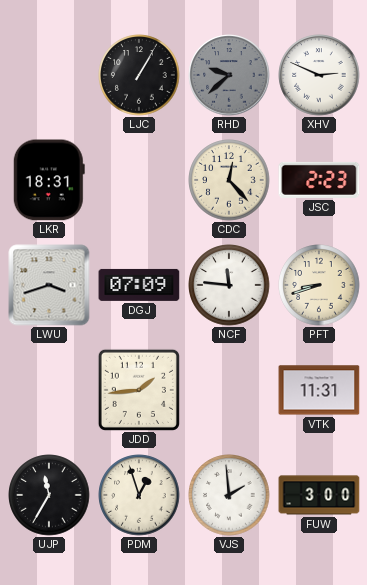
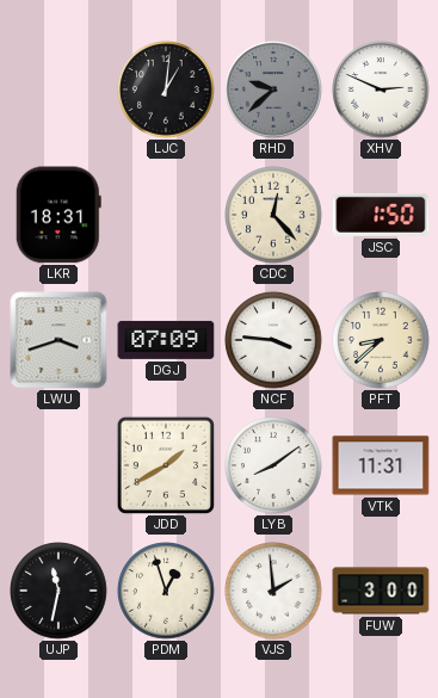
LJC: 1:05 -> 1:01
JSC: 2:23 -> 1:50
NCF: 11:46 -> 3:46
PFT: 8:42 -> 8:38
JDD: 1:44 -> 1:40
LYB: none -> 8:09
UJP: 11:35 -> 11:32
